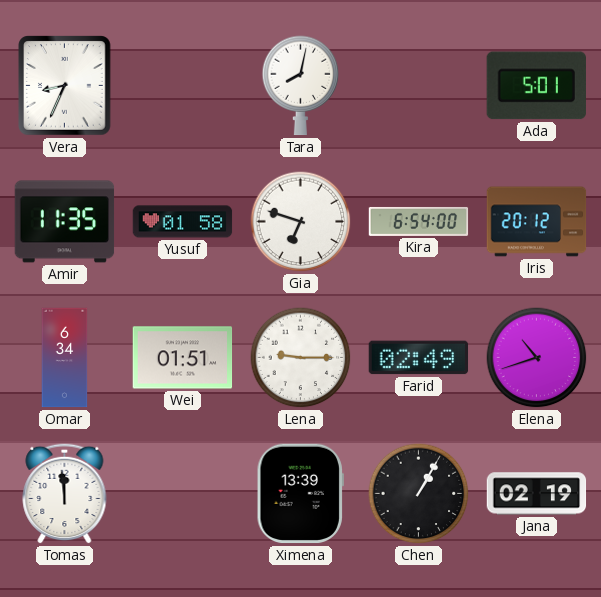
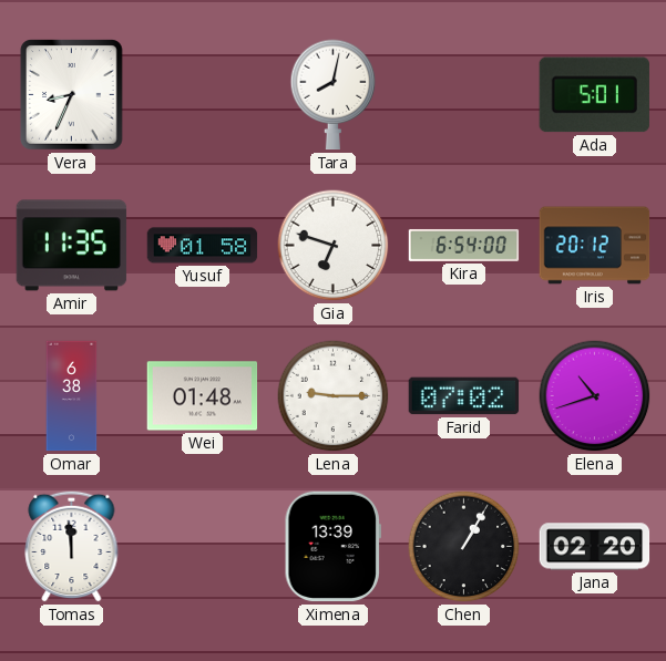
Omar: 6:34 -> 6:38
Wei: 01:51 -> 01:48
Farid: 02:49 -> 07:02
Jana: 02:19 -> 02:20
